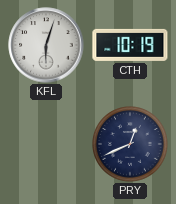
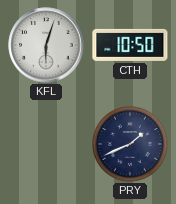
CTH: 10:19 -> 10:50
PRY: 12:41 -> 1:41
